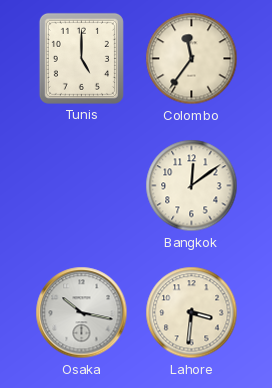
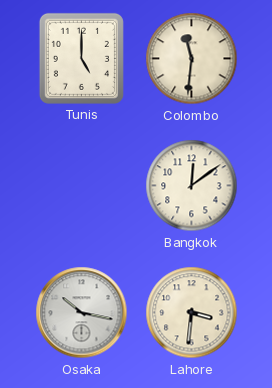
Colombo: 11:36 -> 11:31
